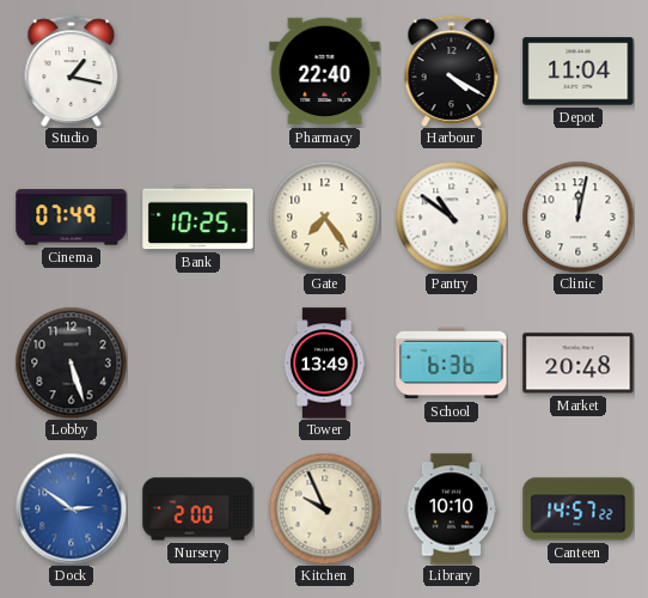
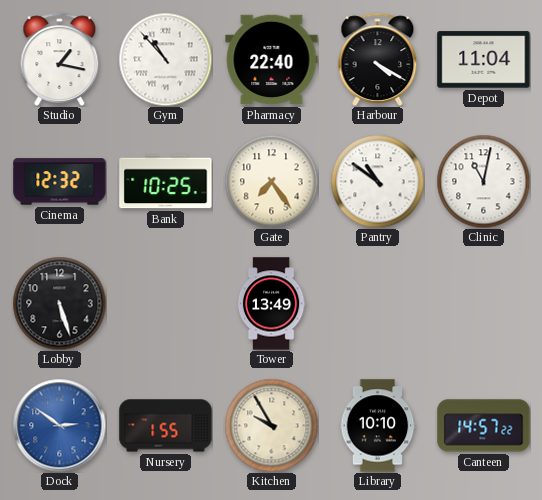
Gym: none -> 10:53
Cinema: 07:49 -> 12:32
Clinic: 12:02 -> 11:02
School: 6:36 -> none
Market: 20:48 -> none
Nursery: 2:00 -> 1:55
Kitchen: 9:56 -> 9:55
